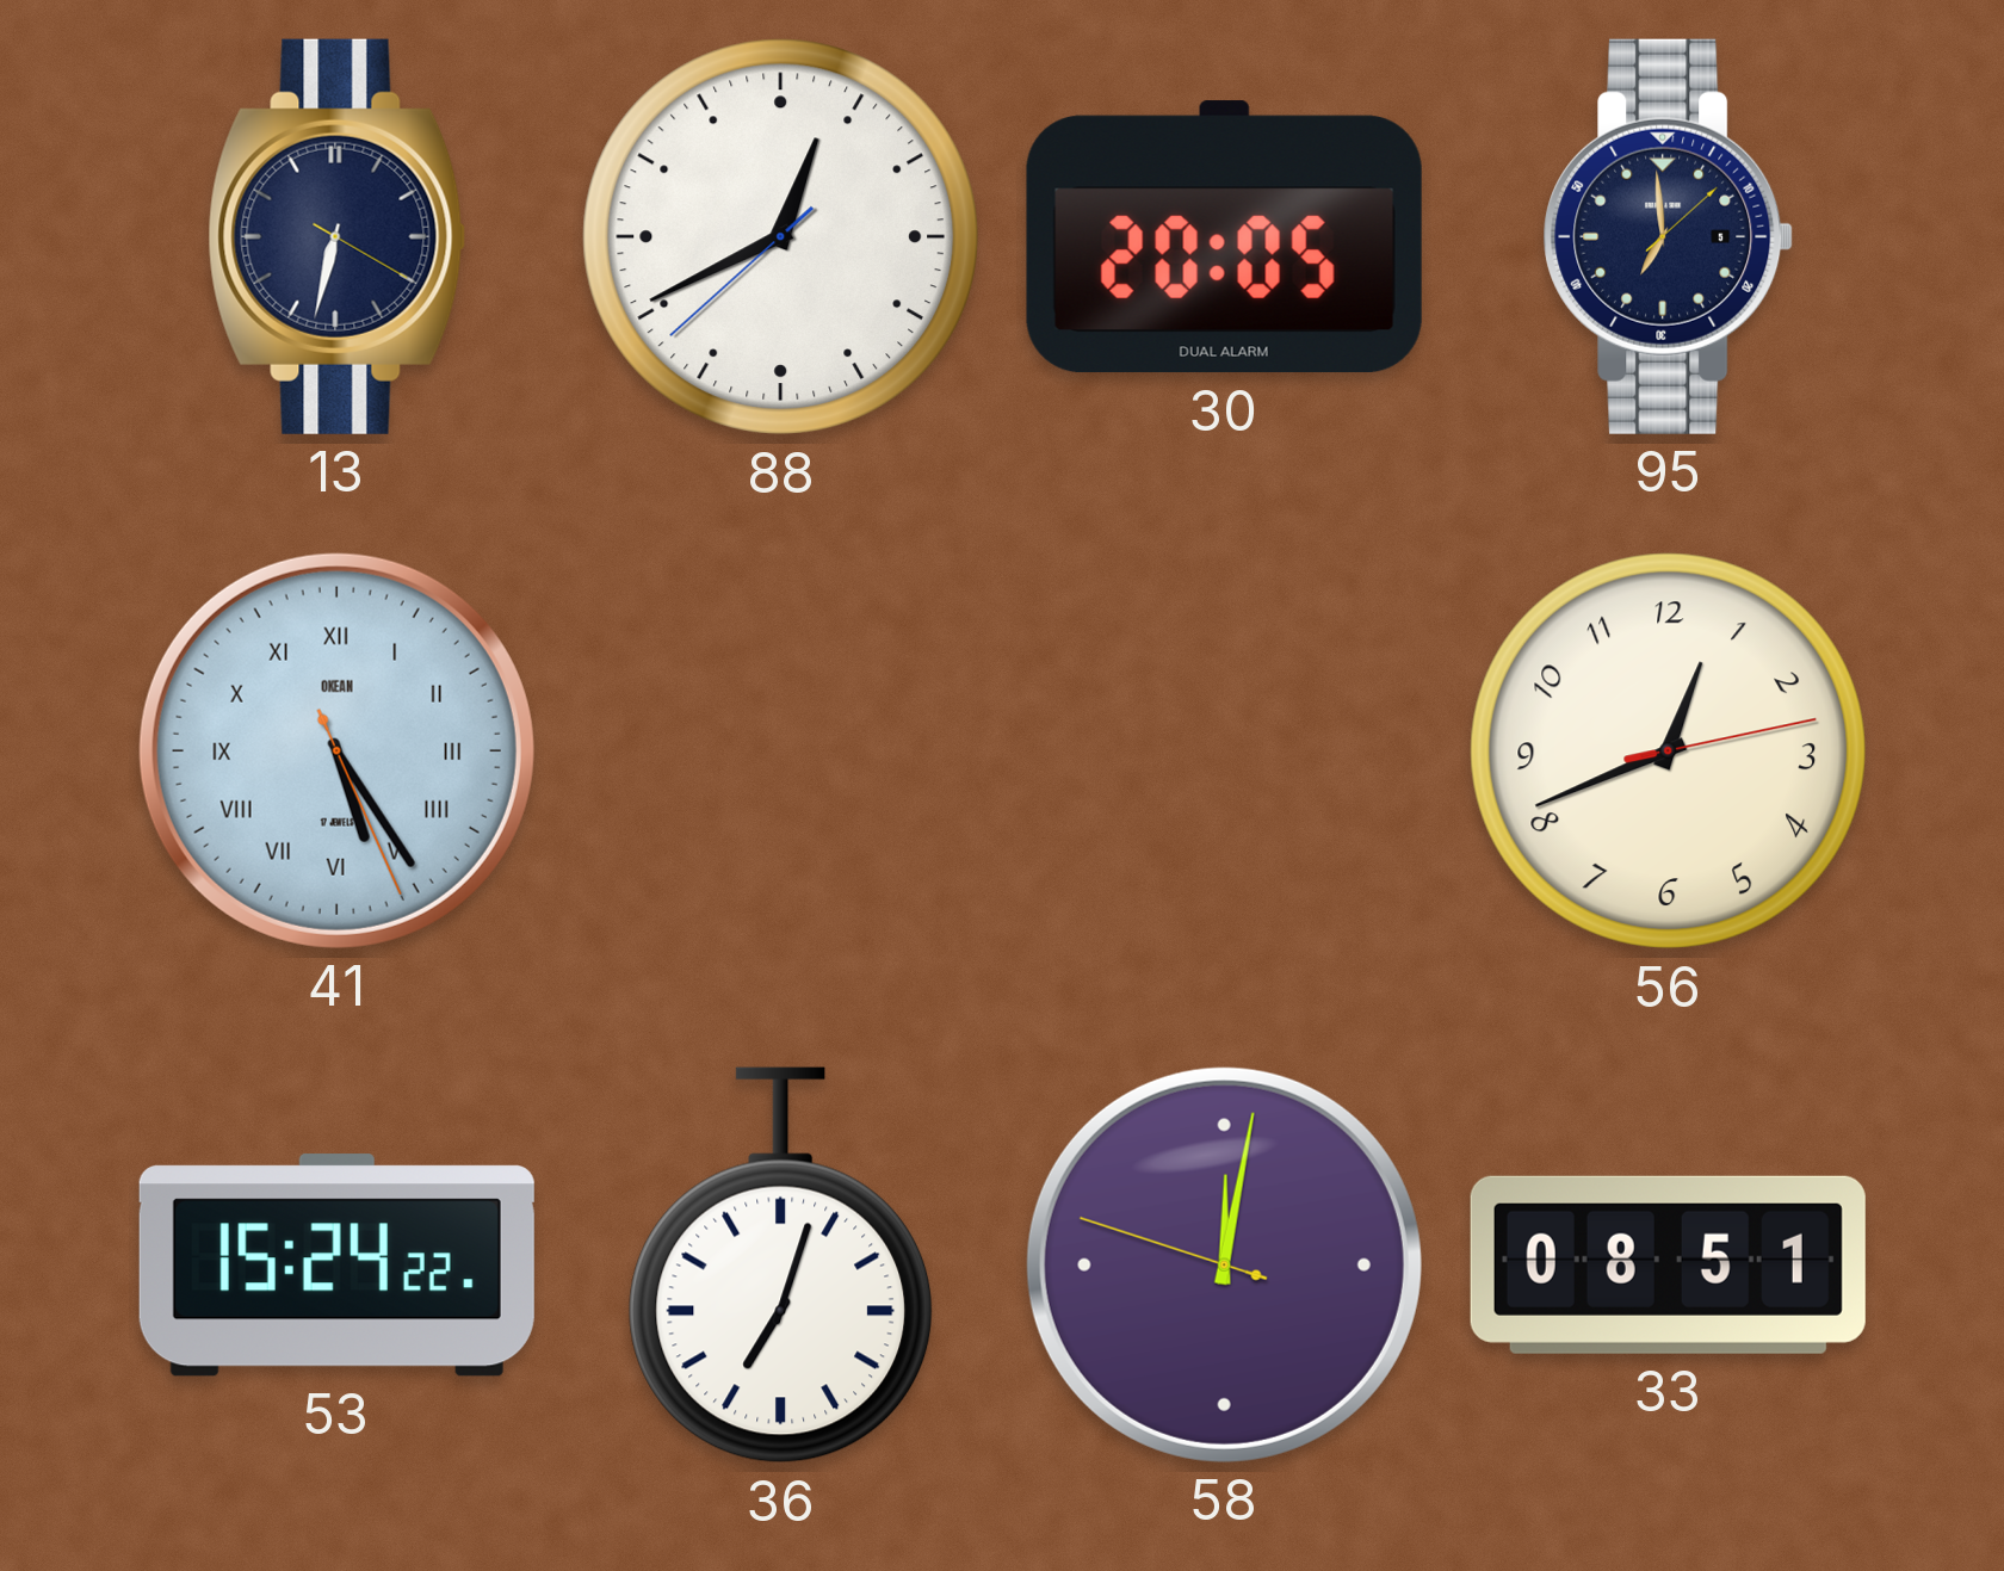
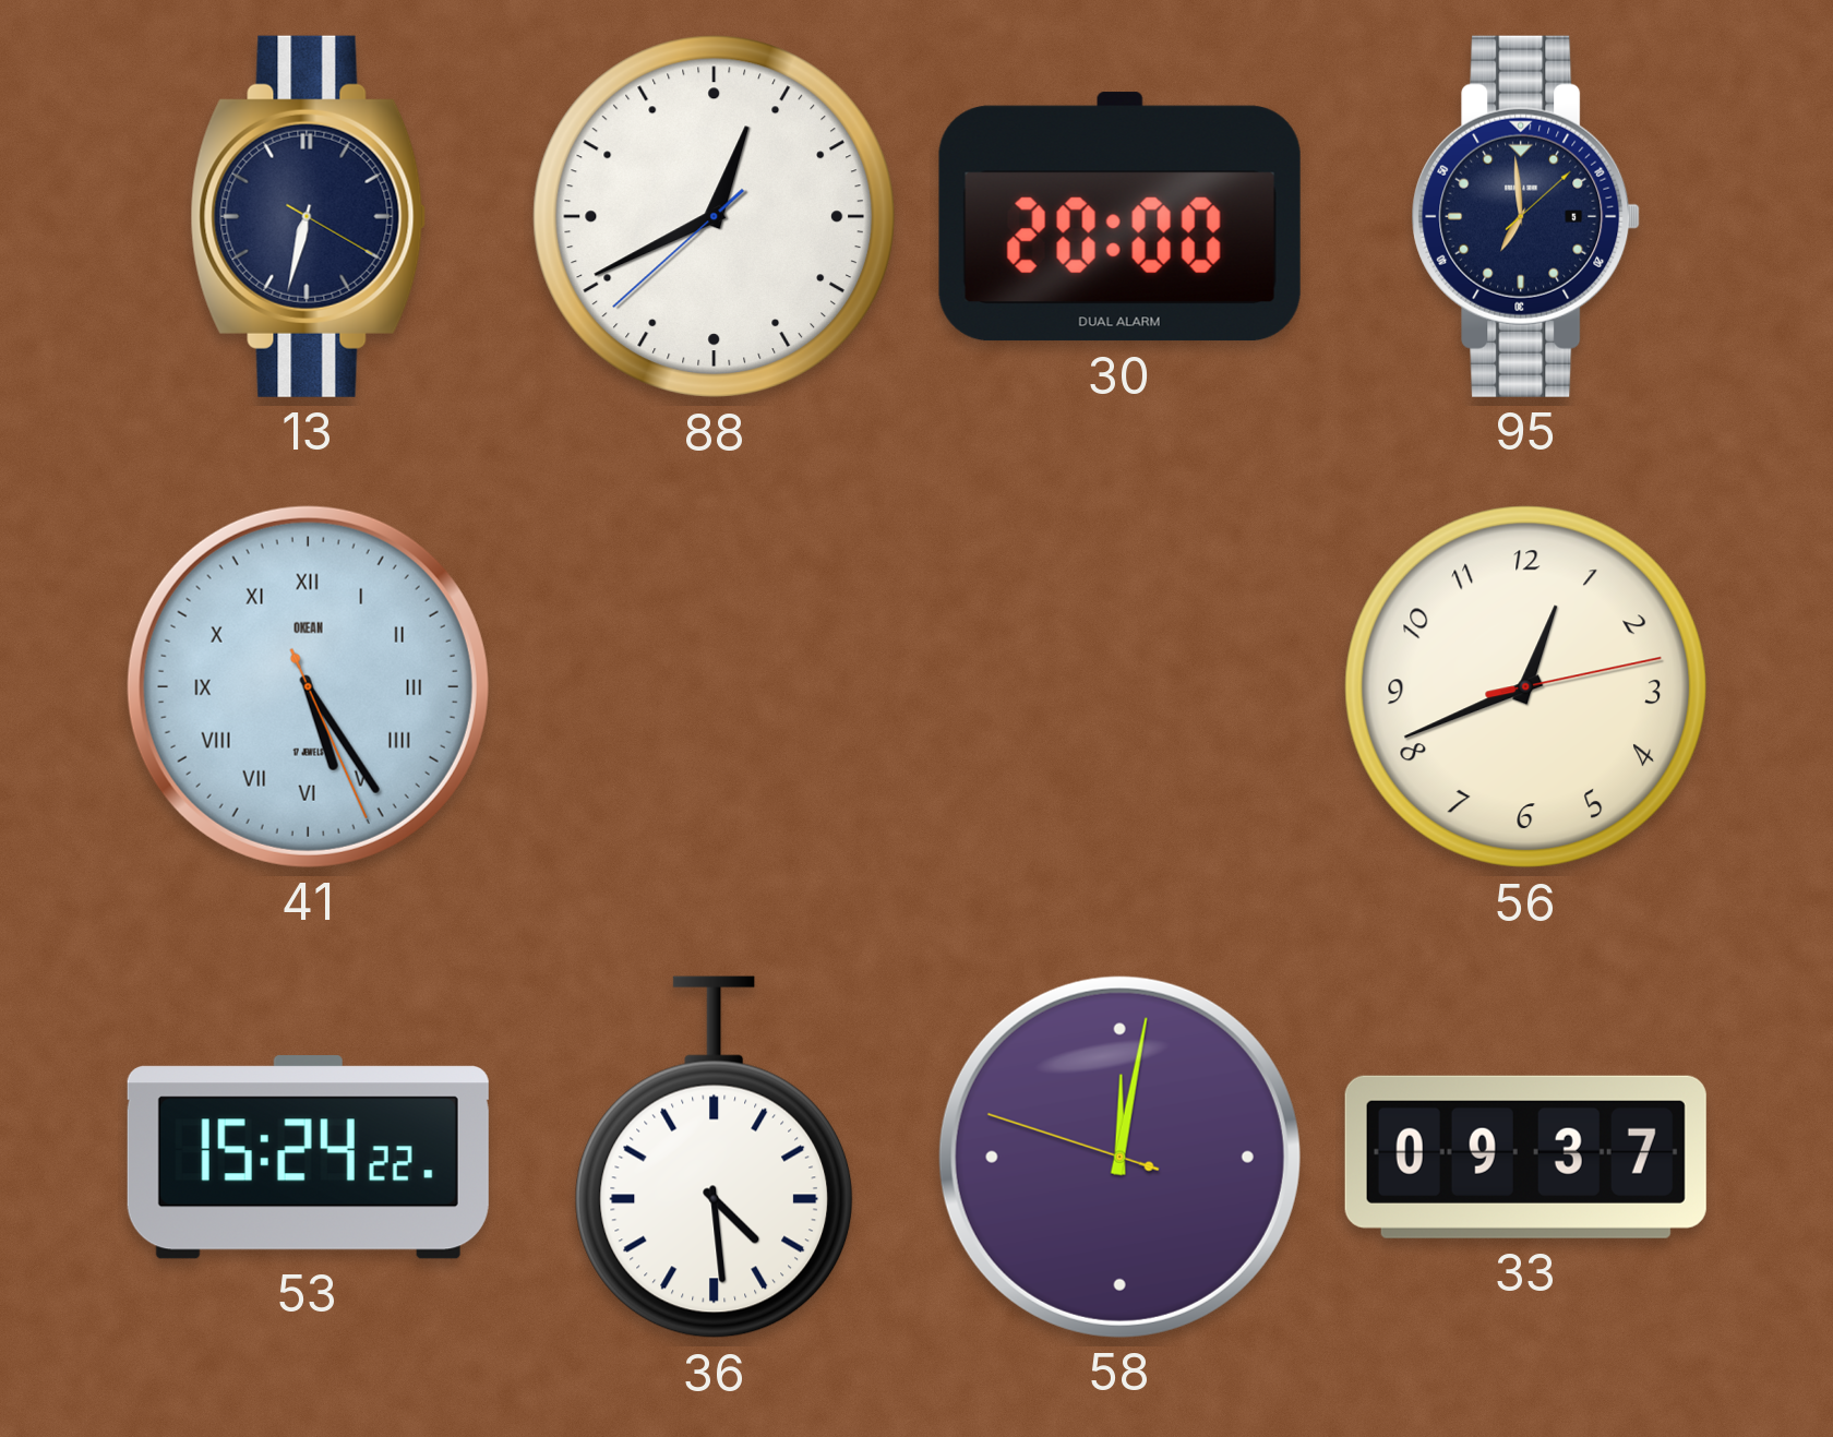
30: 20:05 -> 20:00
36: 7:03 -> 4:29
33: 08:51 -> 09:37
